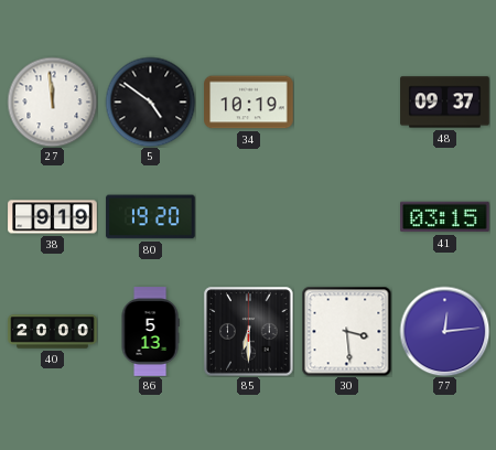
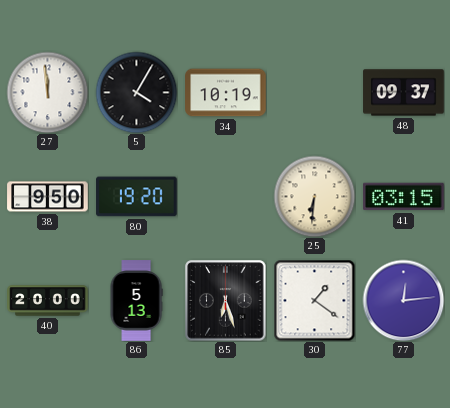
5: 4:51 -> 4:05
38: 9:19 -> 9:50
25: none -> 6:31
85: 6:30 -> 6:27
30: 3:29 -> 1:21
